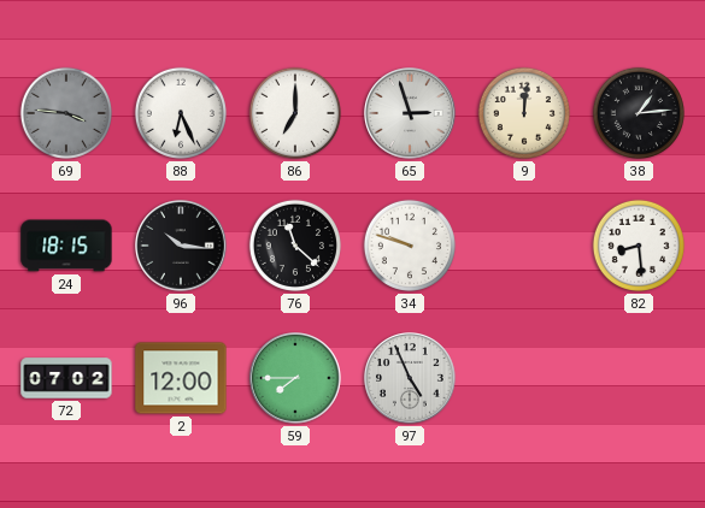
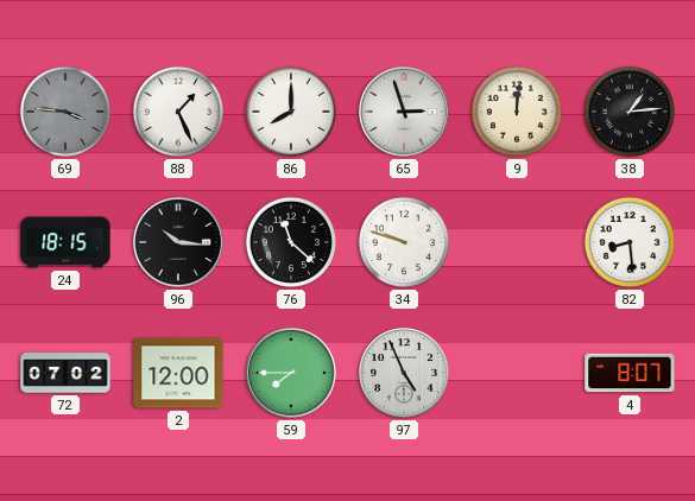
88: 6:26 -> 1:26
86: 7:00 -> 8:00
4: none -> 8:07
